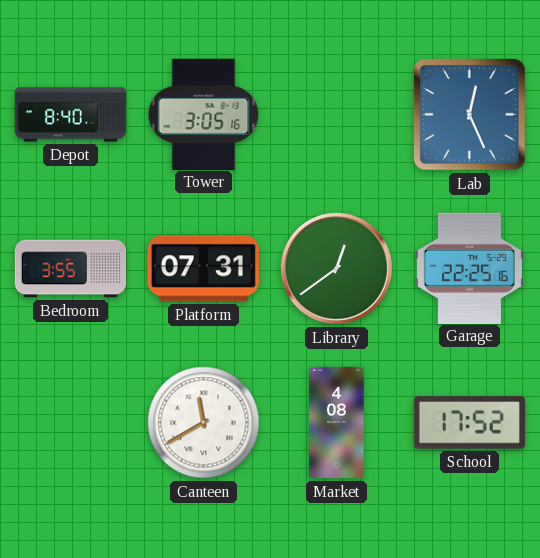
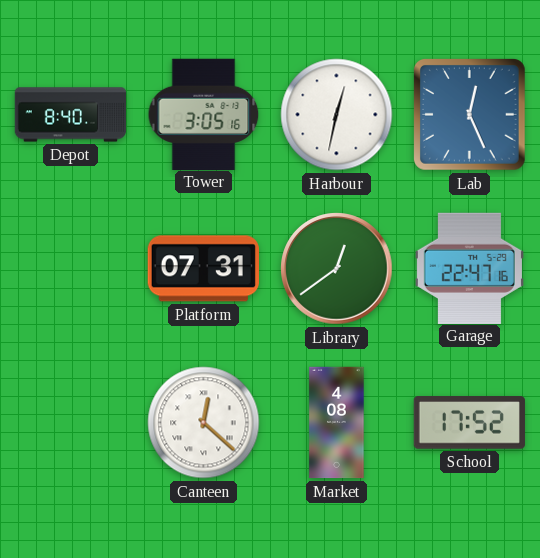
Harbour: none -> 12:32
Bedroom: 3:55 -> none
Garage: 22:25 -> 22:47
Canteen: 11:40 -> 12:22
